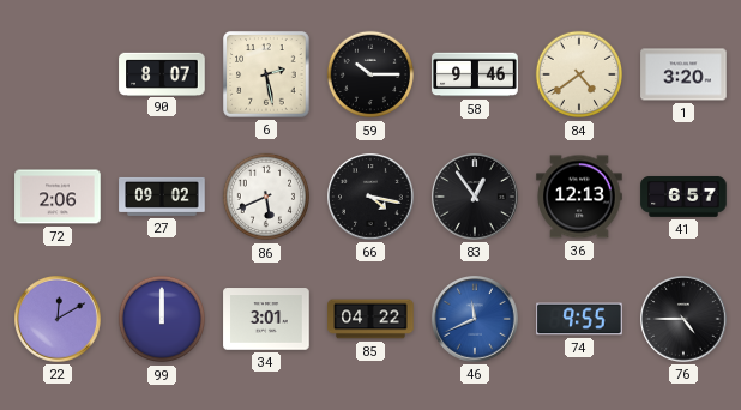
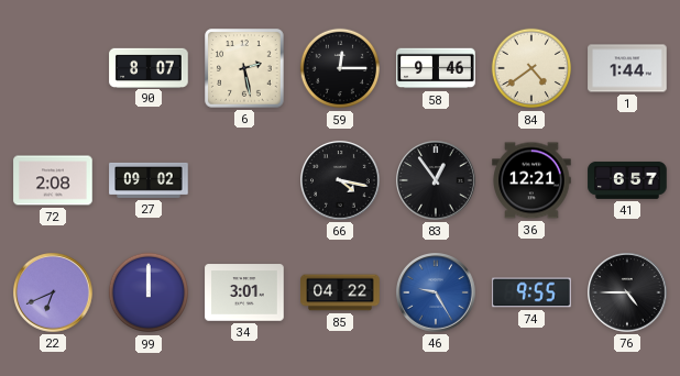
59: 10:15 -> 12:15
1: 3:20 -> 1:44
72: 2:06 -> 2:08
86: 5:41 -> none
36: 12:13 -> 12:21
22: 12:10 -> 6:41
46: 11:41 -> 9:25
